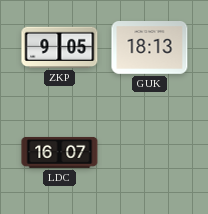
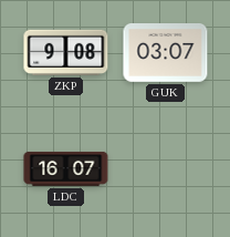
ZKP: 9:05 -> 9:08
GUK: 18:13 -> 03:07
